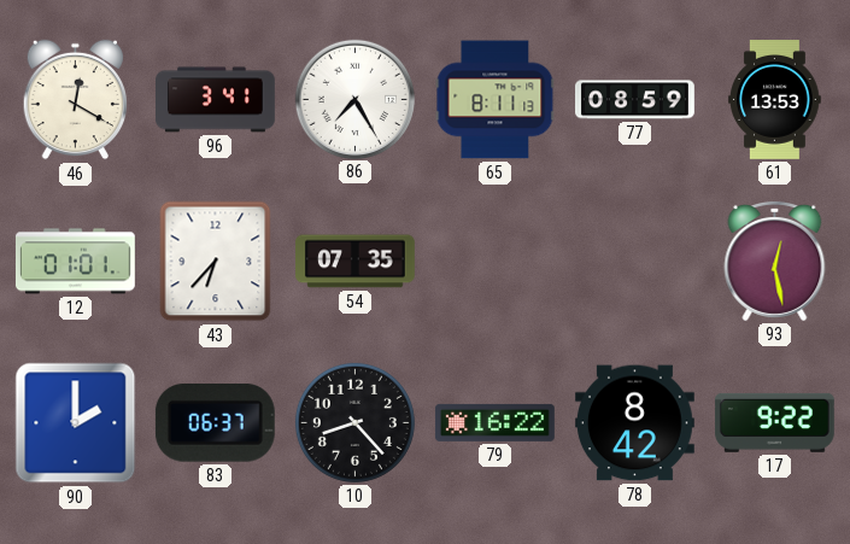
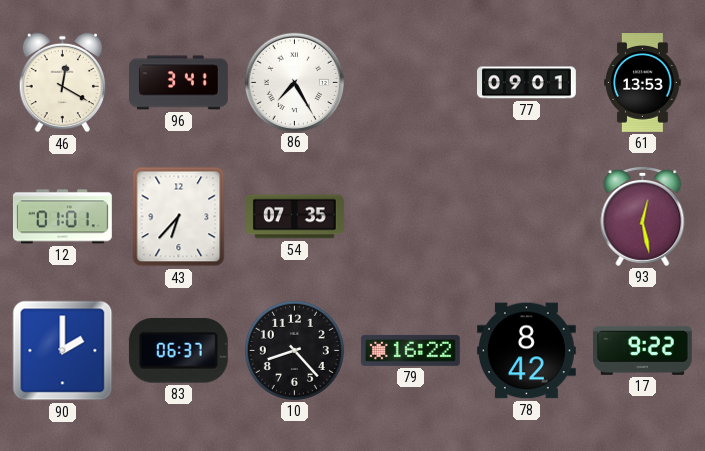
65: 8:11 -> none
77: 08:59 -> 09:01
